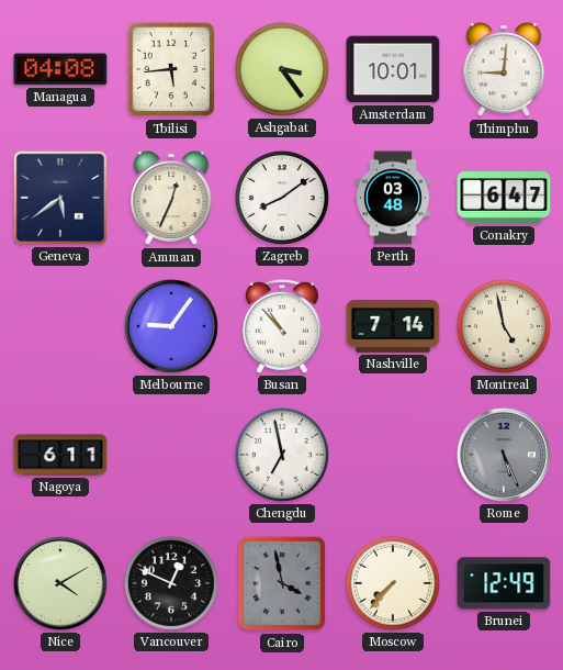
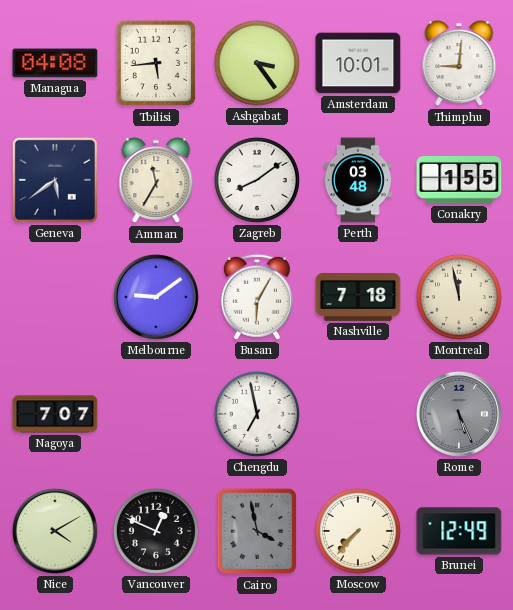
Amman: 12:34 -> 11:35
Conakry: 6:47 -> 1:55
Melbourne: 9:06 -> 9:09
Busan: 10:53 -> 6:05
Nashville: 7:14 -> 7:18
Montreal: 4:58 -> 11:58
Nagoya: 6:11 -> 7:07
